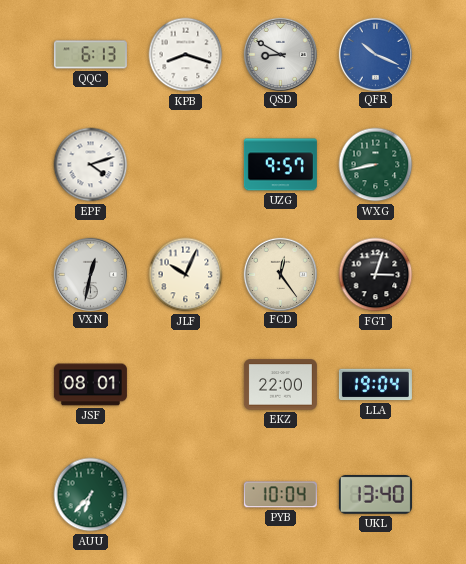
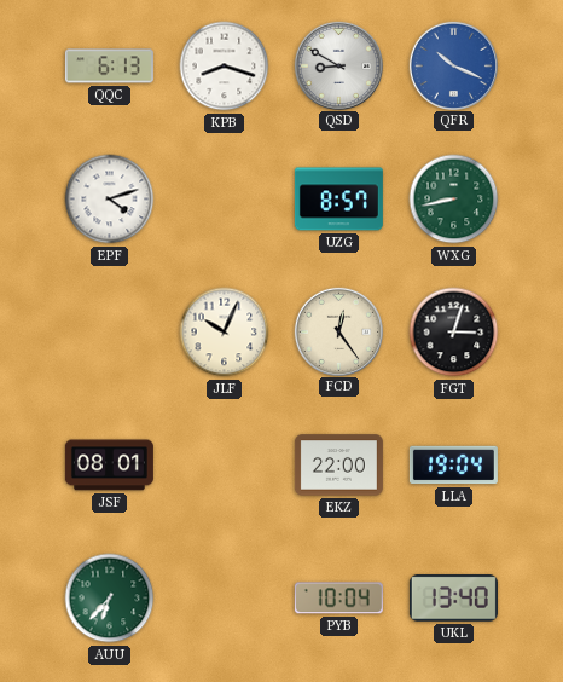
UZG: 9:57 -> 8:57
VXN: 12:32 -> none
